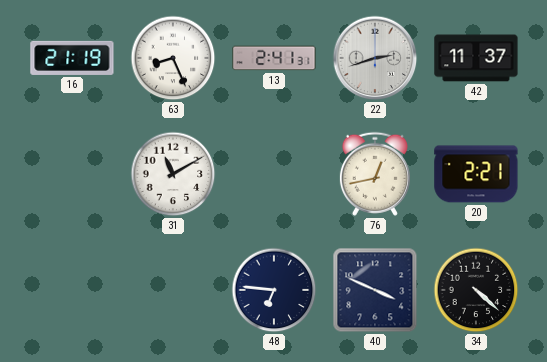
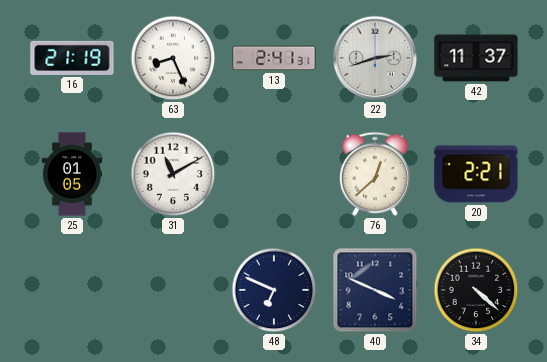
25: none -> 01:05
76: 12:43 -> 12:38
48: 6:46 -> 6:49
